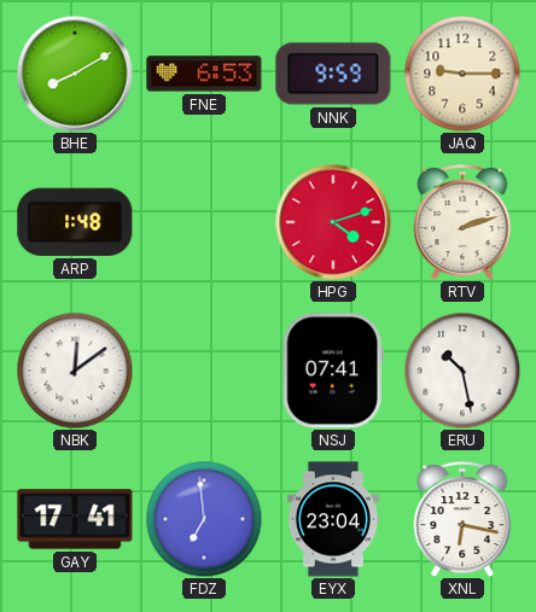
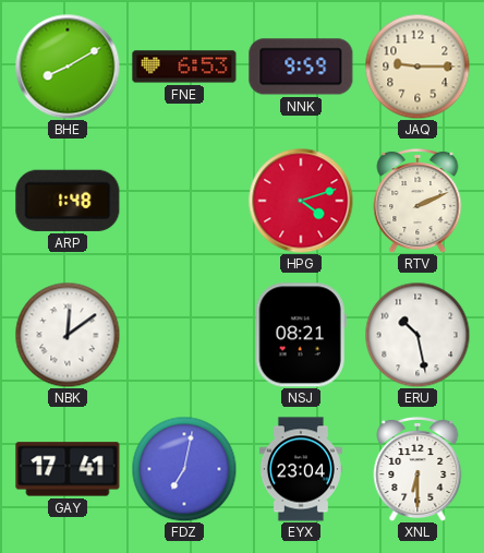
RTV: 2:12 -> 2:11
NSJ: 07:41 -> 08:21
FDZ: 6:59 -> 7:02
XNL: 6:17 -> 6:30
